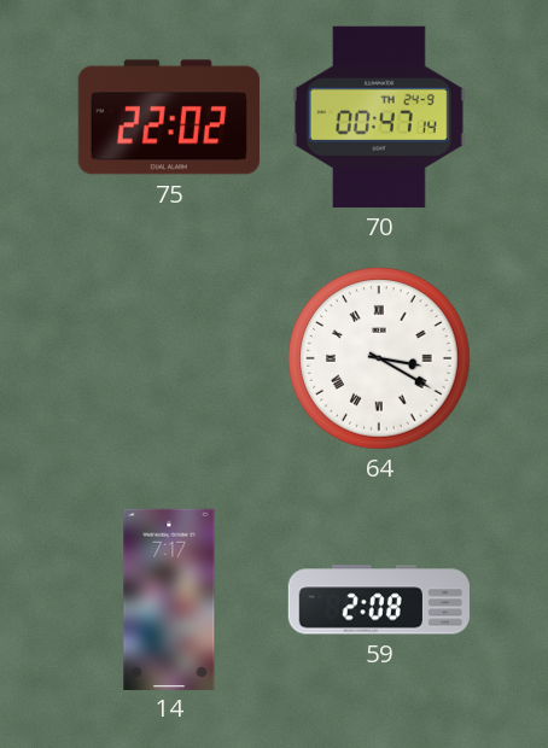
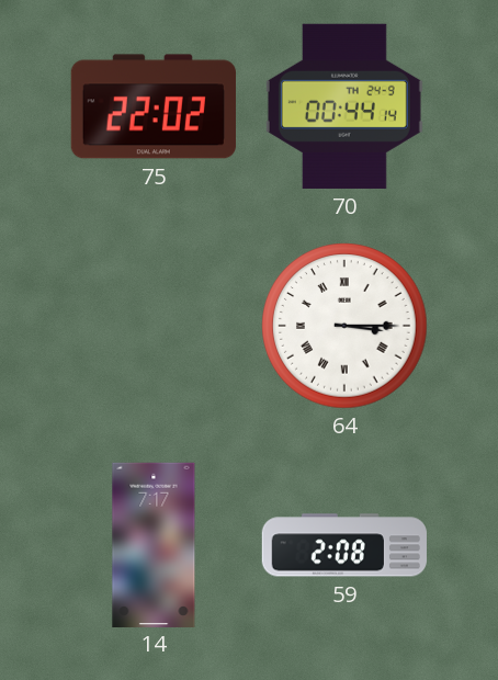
70: 00:47 -> 00:44
64: 3:20 -> 3:15
